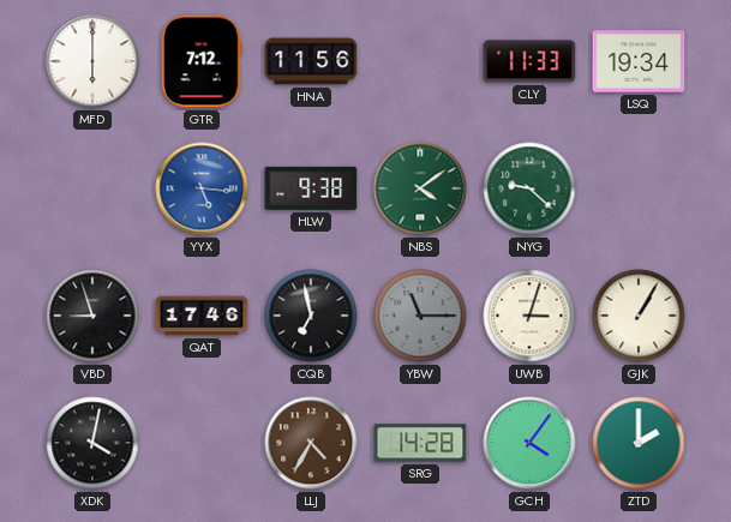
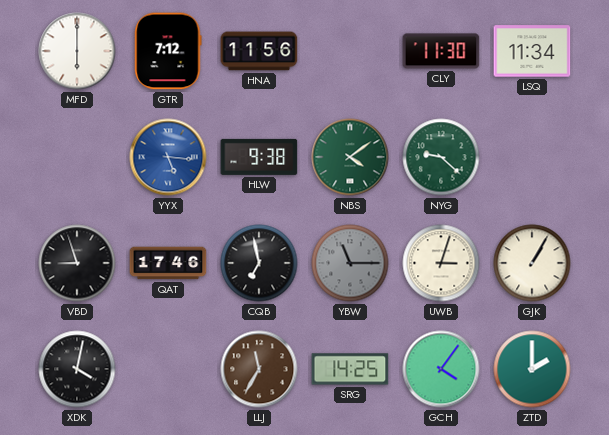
CLY: 11:33 -> 11:30
LSQ: 19:34 -> 11:34
LLJ: 4:35 -> 11:35
SRG: 14:28 -> 14:25
